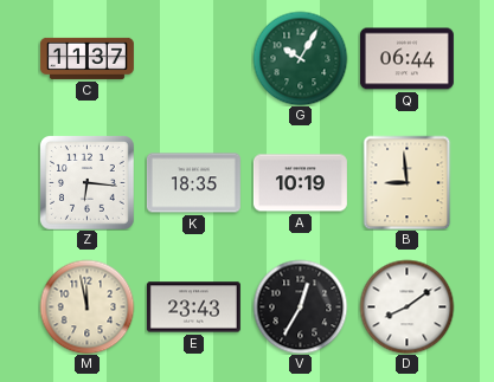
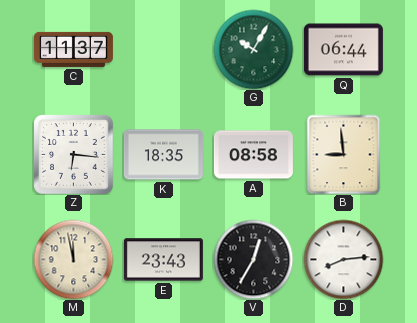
A: 10:19 -> 08:58
D: 8:09 -> 8:14
